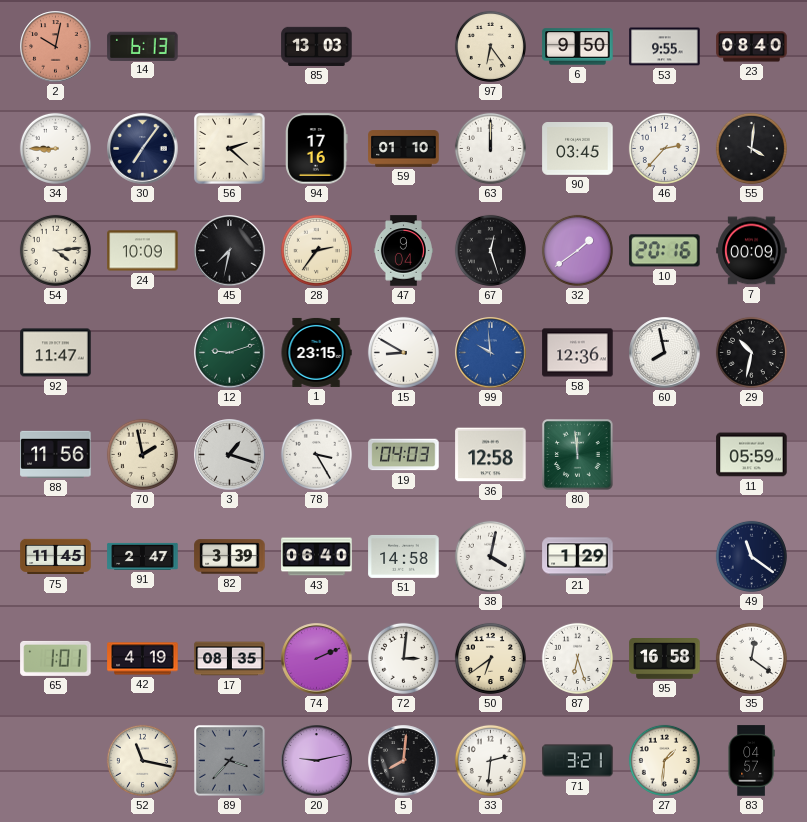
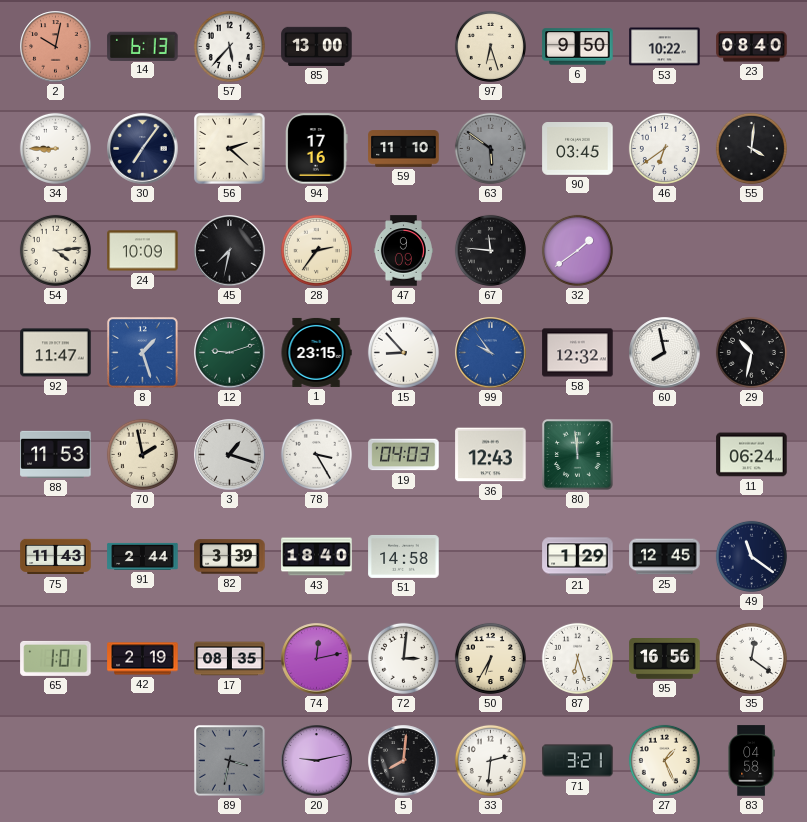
57: none -> 5:37
85: 13:03 -> 13:00
97: 6:24 -> 6:27
53: 9:55 -> 10:22
59: 01:10 -> 11:10
63: 12:00 -> 5:51
63 dial: white -> grey
46: 2:37 -> 6:39
47: 9:04 -> 9:09
67: 12:27 -> 11:46
10: 20:16 -> none
7: 00:09 -> none
8: none -> 1:27
15: 8:50 -> 8:53
99: 9:59 -> 9:54
58: 12:36 -> 12:32
88: 11:56 -> 11:53
36: 12:58 -> 12:43
11: 05:59 -> 06:24
75: 11:45 -> 11:43
91: 2:47 -> 2:44
43: 06:40 -> 18:40
38: 4:02 -> none
25: none -> 12:45
42: 4:19 -> 2:19
74: 2:11 -> 12:13
50: 6:39 -> 6:35
95: 16:58 -> 16:56
52: 11:17 -> none
89: 3:37 -> 3:32
27: 1:31 -> 1:26
83: 04:57 -> 04:58
